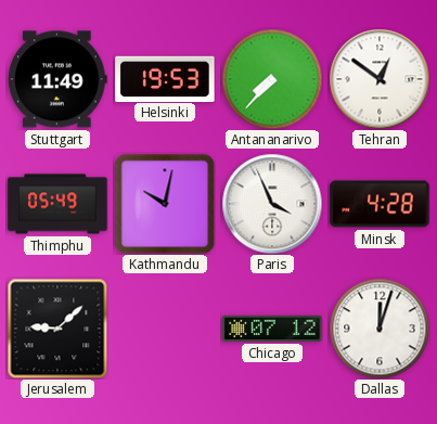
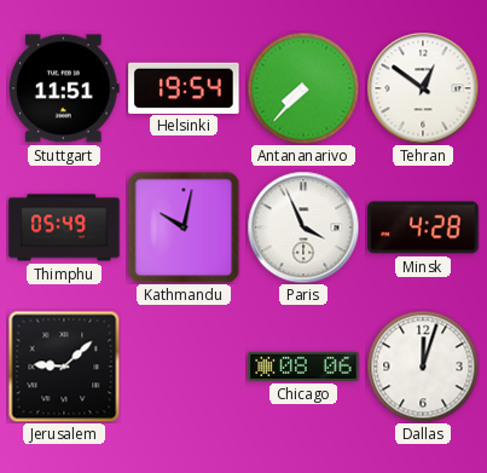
Stuttgart: 11:49 -> 11:51
Helsinki: 19:53 -> 19:54
Chicago: 07:12 -> 08:06
